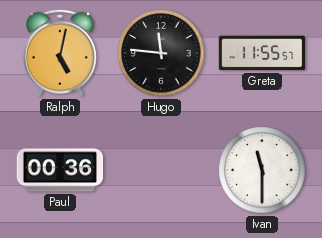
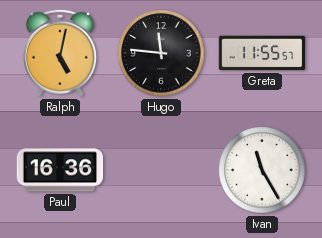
Paul: 00:36 -> 16:36
Ivan: 11:30 -> 11:25
